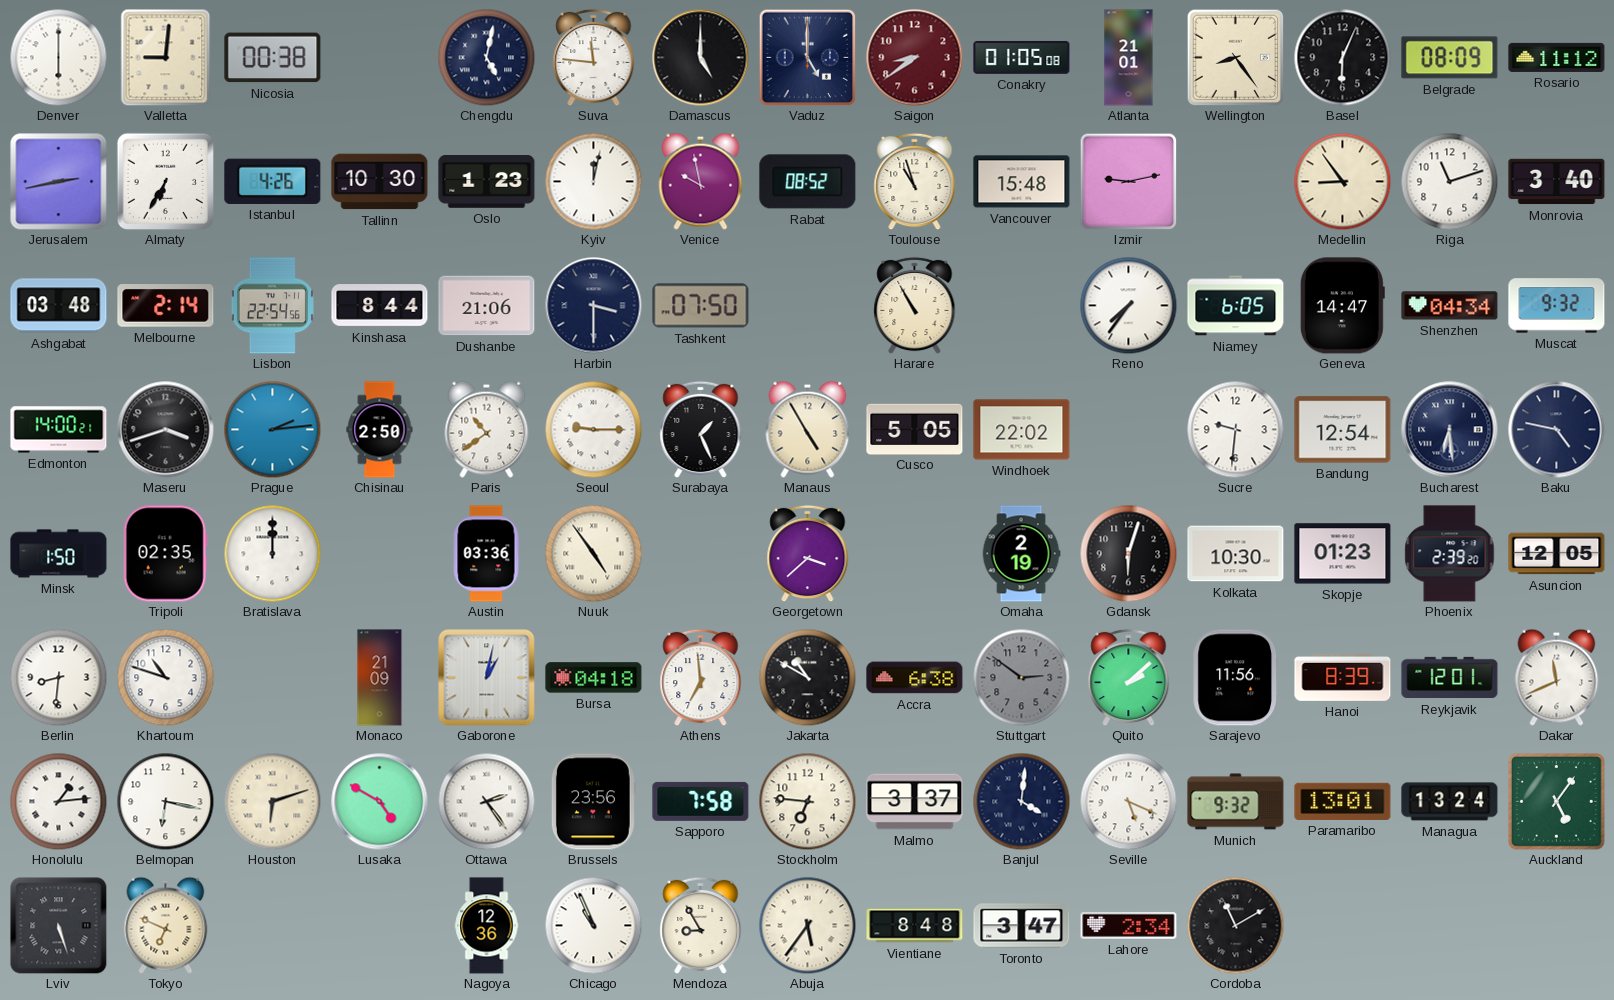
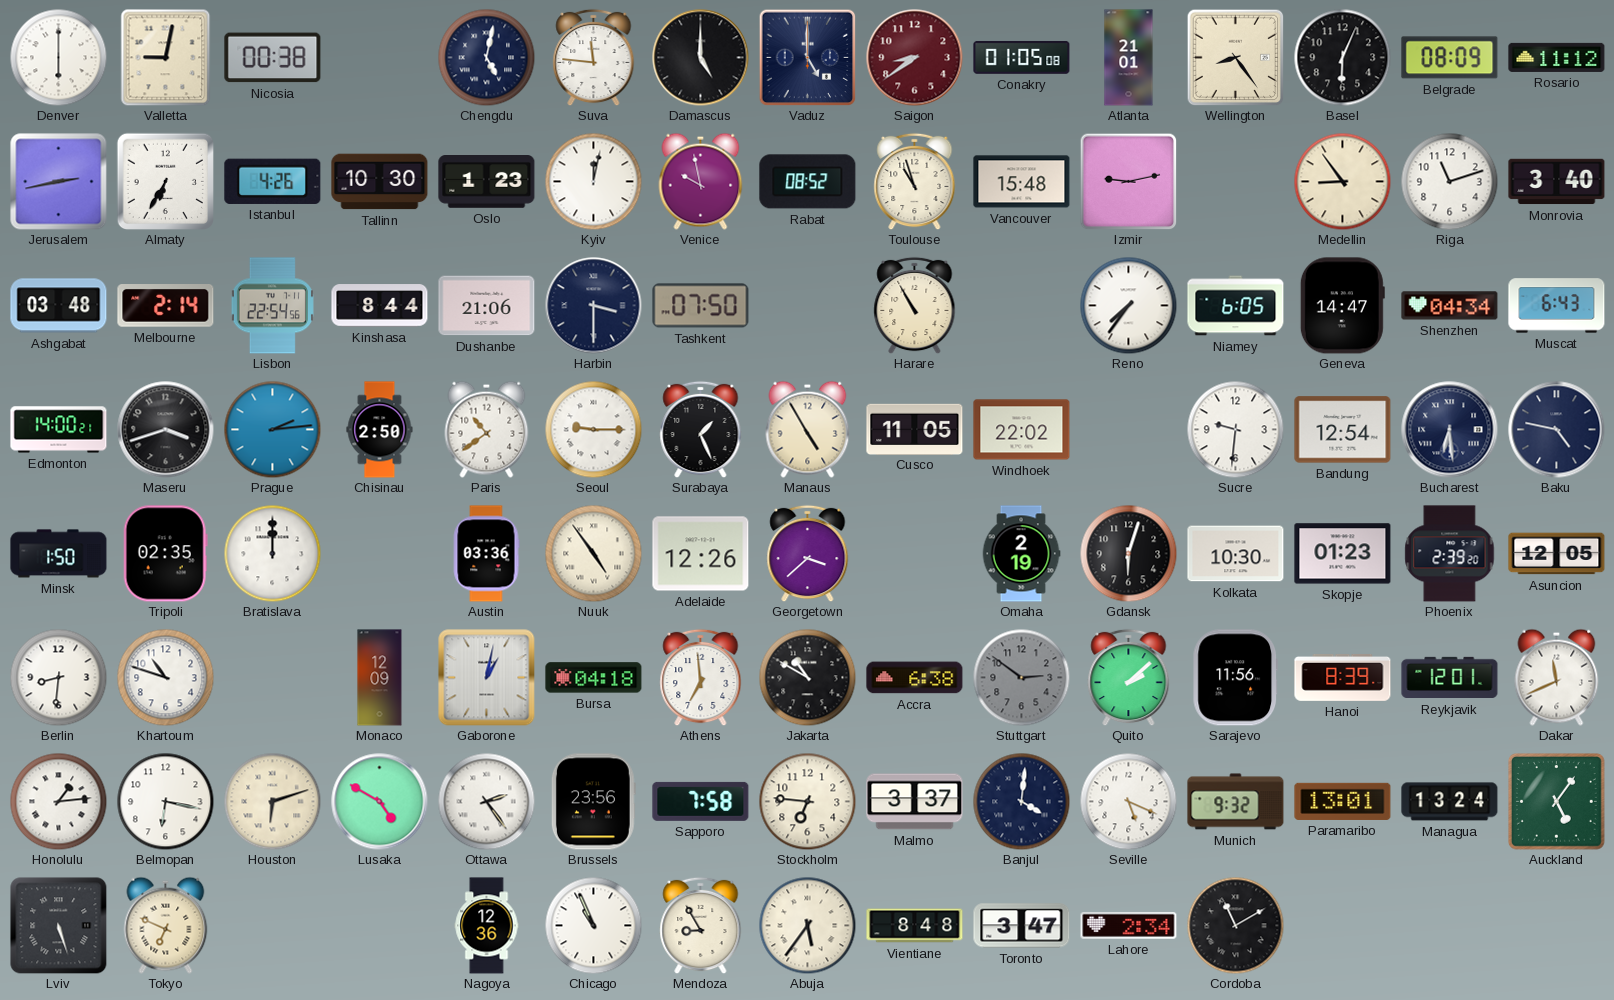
Valletta: 9:01 -> 9:02
Muscat: 9:32 -> 6:43
Cusco: 5:05 -> 11:05
Adelaide: none -> 12:26
Monaco: 21:09 -> 12:09
